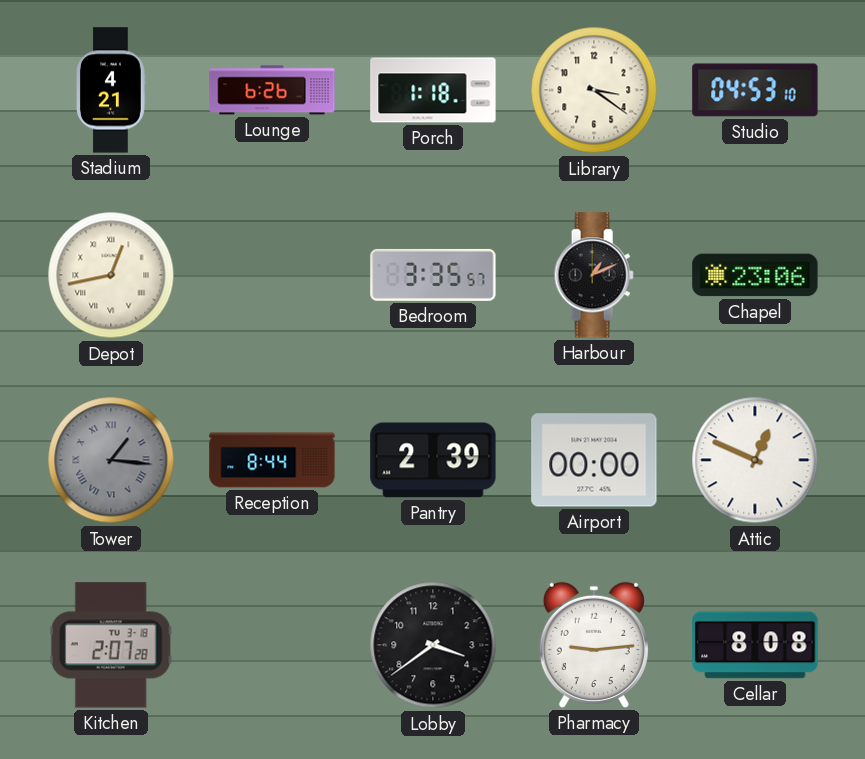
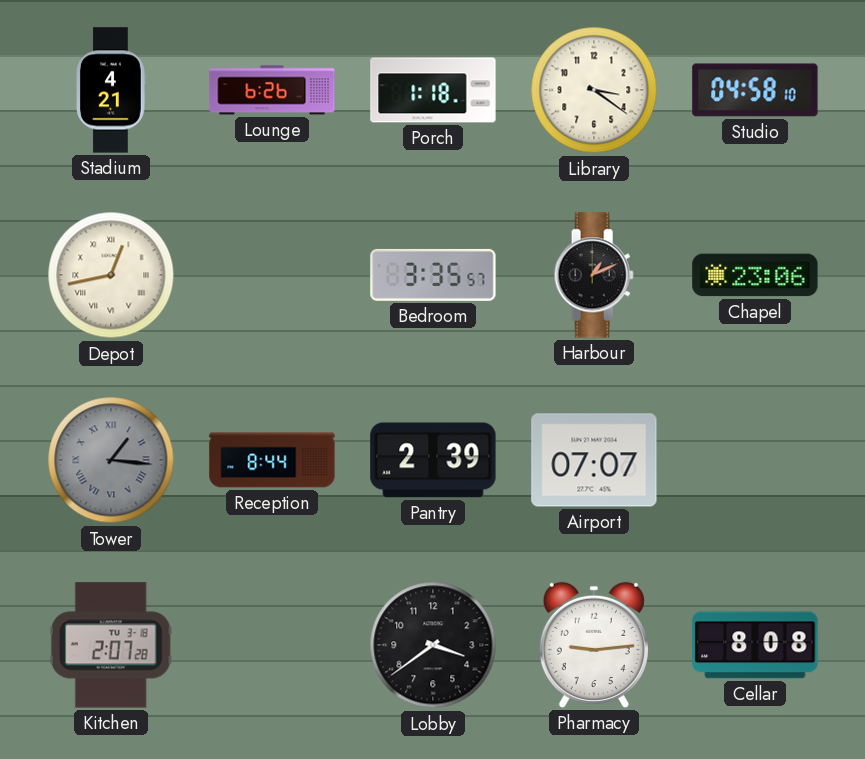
Studio: 04:53 -> 04:58
Airport: 00:00 -> 07:07
Attic: 12:49 -> none
